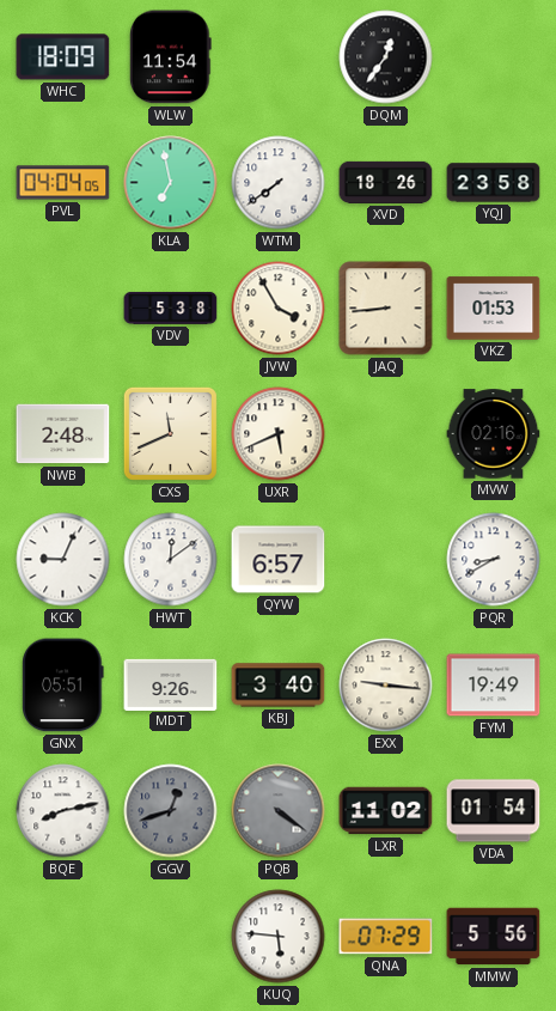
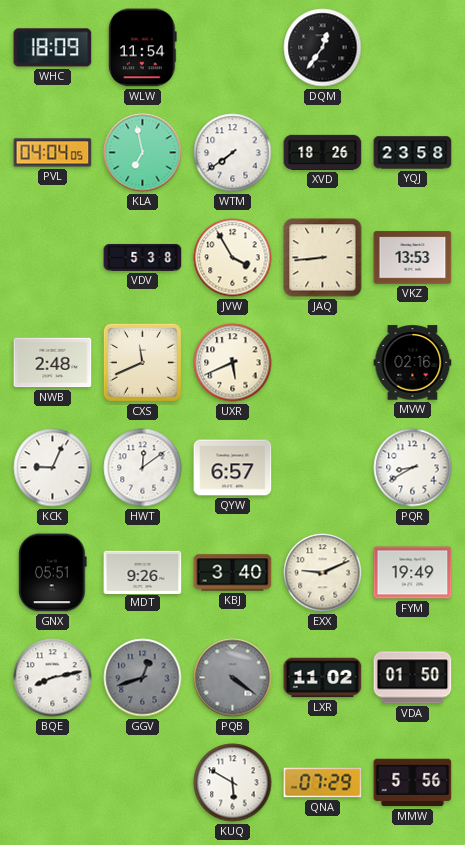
VKZ: 01:53 -> 13:53
EXX: 9:16 -> 9:11
VDA: 01:54 -> 01:50
KUQ: 5:46 -> 5:50
